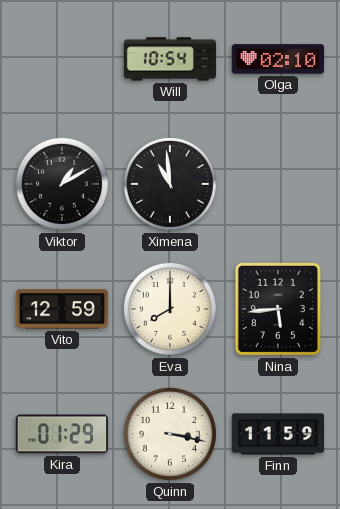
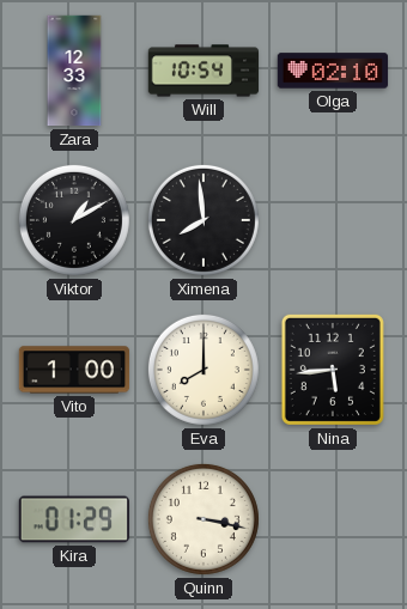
Zara: none -> 12:33
Ximena: 10:59 -> 7:59
Vito: 12:59 -> 1:00
Finn: 11:59 -> none
